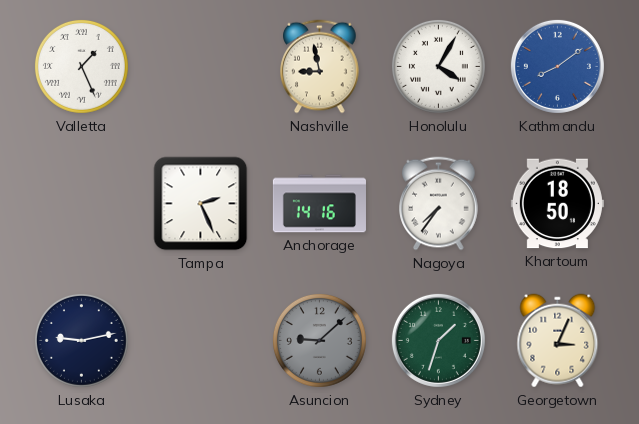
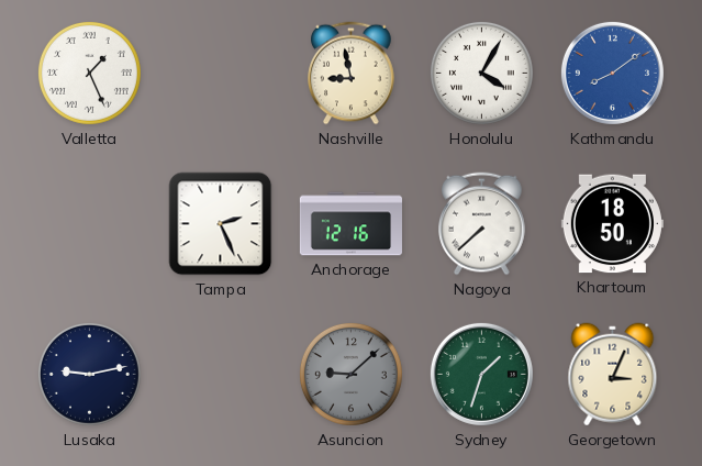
Anchorage: 14:16 -> 12:16
Nagoya: 7:36 -> 7:38
